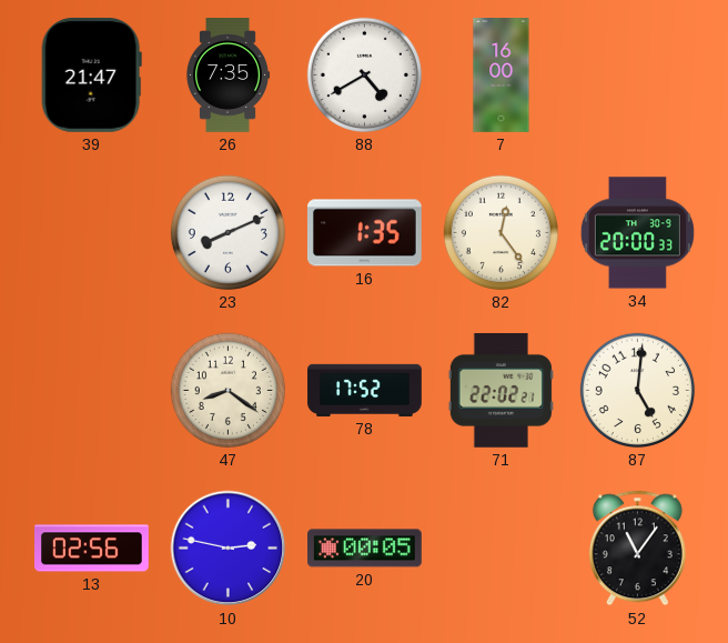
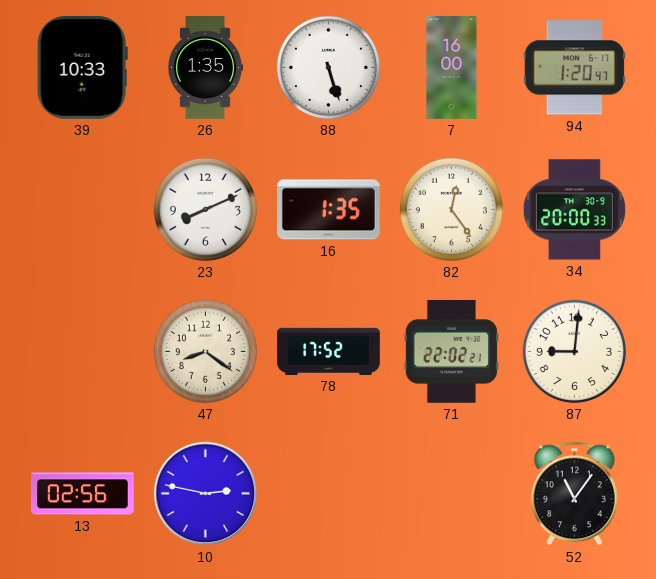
39: 21:47 -> 10:33
26: 7:35 -> 1:35
88: 4:40 -> 5:27
94: none -> 1:20
87: 5:01 -> 9:01
20: 00:05 -> none
